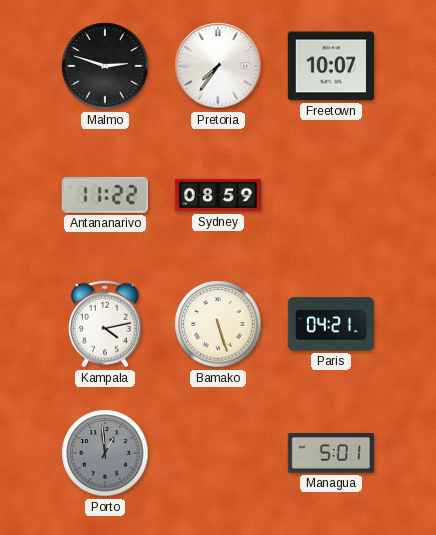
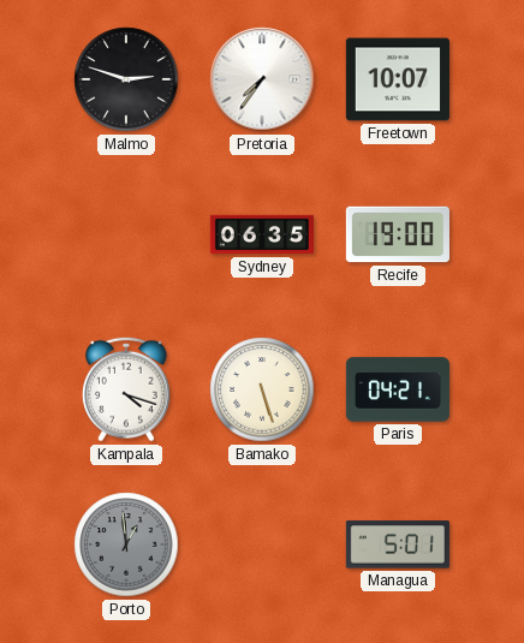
Antananarivo: 11:22 -> none
Sydney: 08:59 -> 06:35
Recife: none -> 19:00
Kampala: 4:13 -> 4:18
